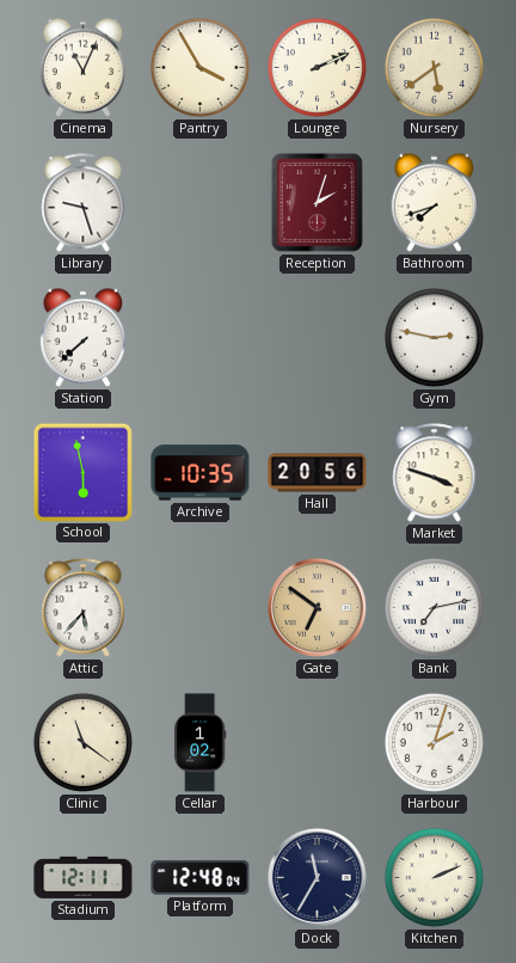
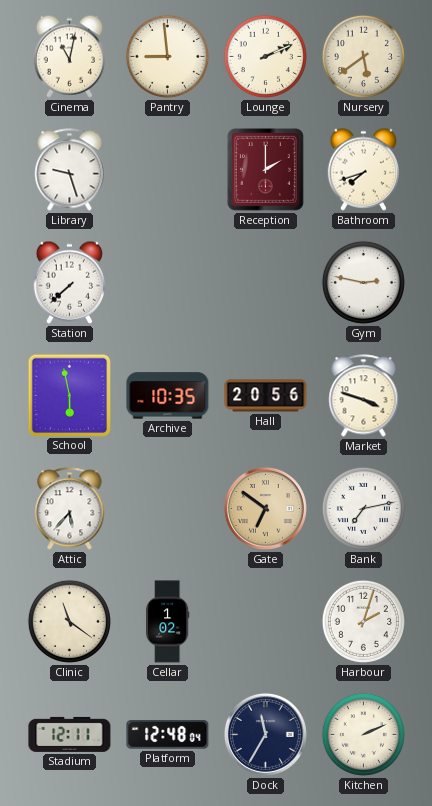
Cinema: 11:04 -> 11:02
Pantry: 3:55 -> 8:59
Reception: 2:03 -> 2:00
